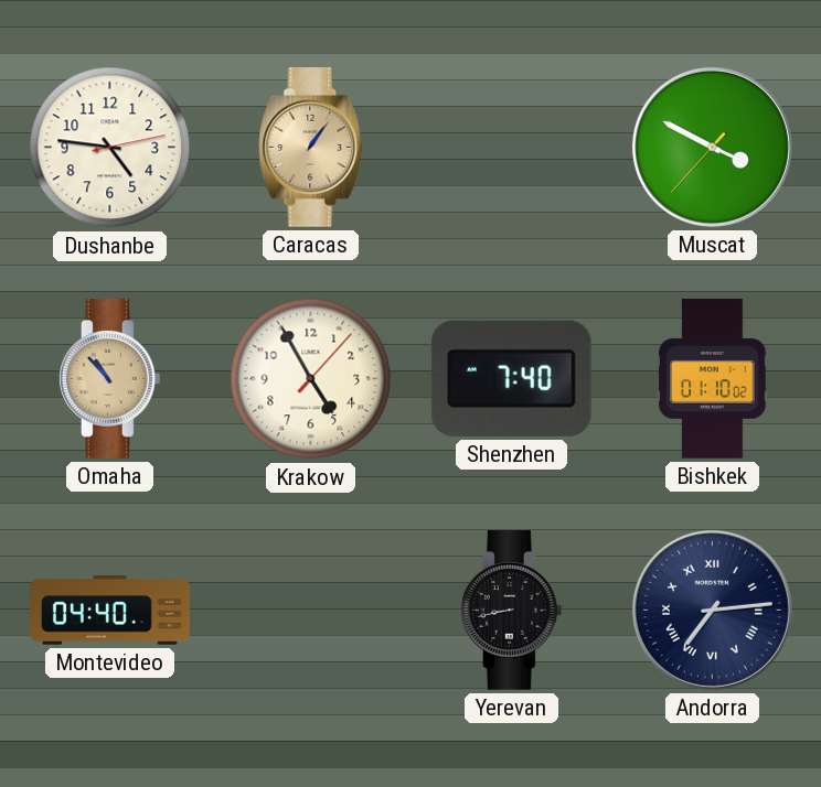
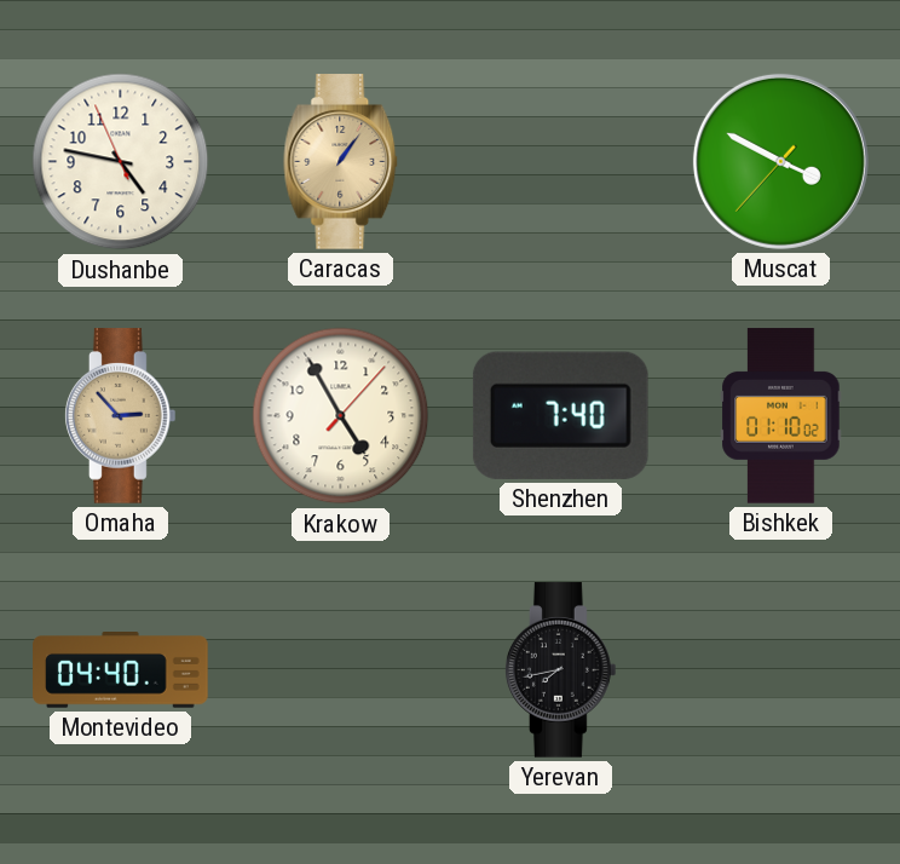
Dushanbe: 4:46:13 -> 4:46:56
Omaha: 10:53 -> 2:53
Yerevan: 8:43 -> 7:43
Andorra: 7:14 -> none
